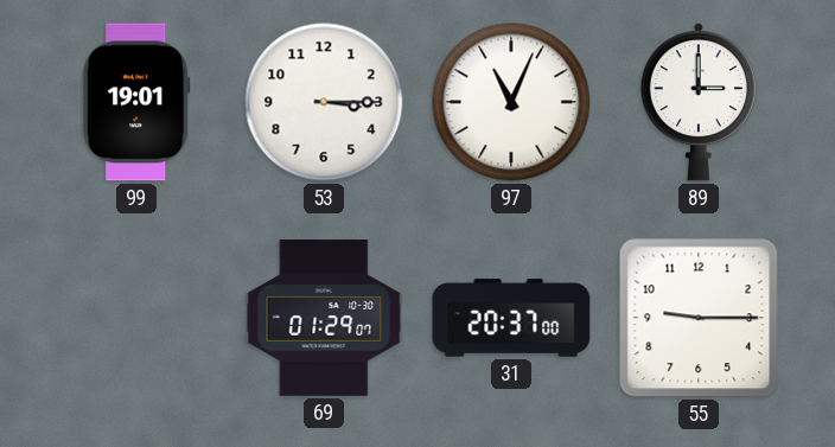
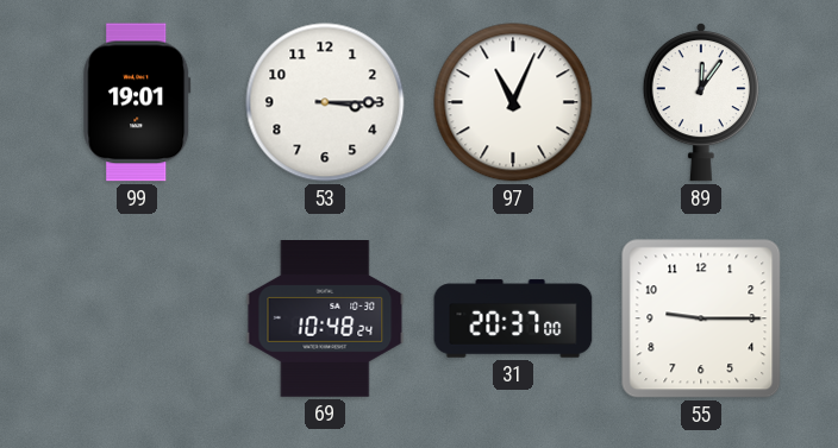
89: 3:00 -> 12:06
69: 01:29 -> 10:48
